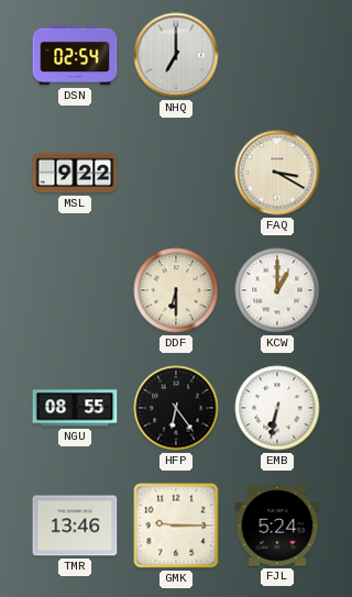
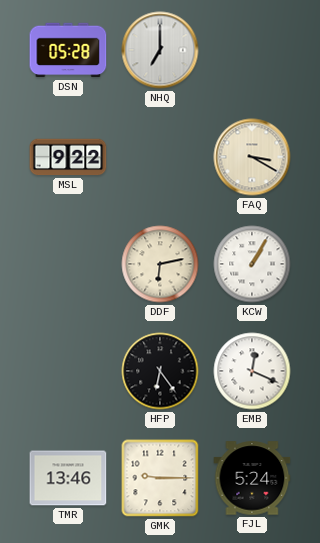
DSN: 02:54 -> 05:28
DDF: 6:30 -> 6:13
KCW: 1:00 -> 1:05
NGU: 08:55 -> none
EMB: 6:32 -> 12:19
